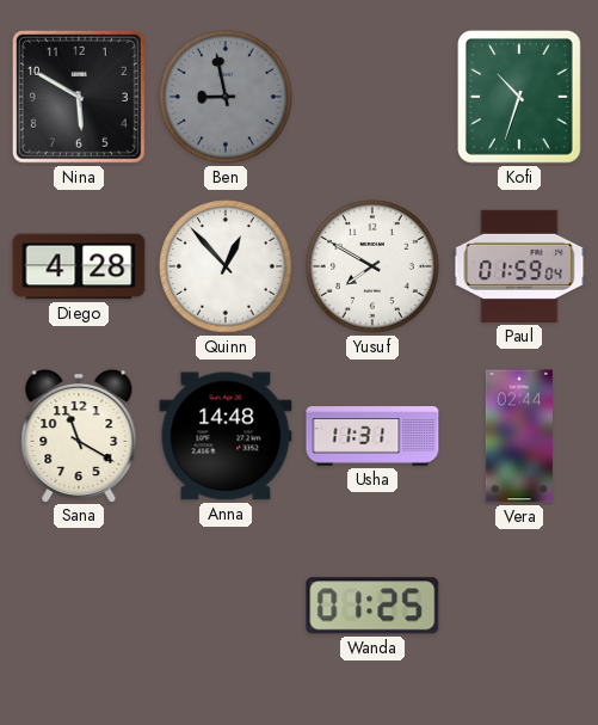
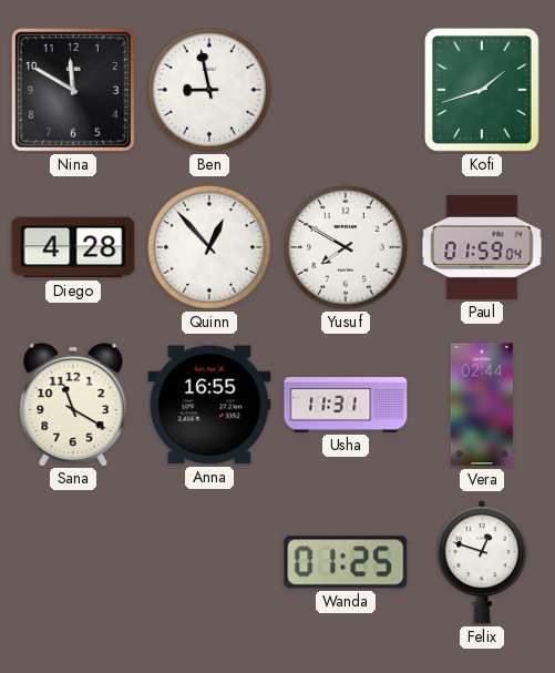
Nina: 5:50 -> 11:50
Ben dial: grey -> white
Kofi: 10:33 -> 1:42
Anna: 14:48 -> 16:55
Felix: none -> 12:48
